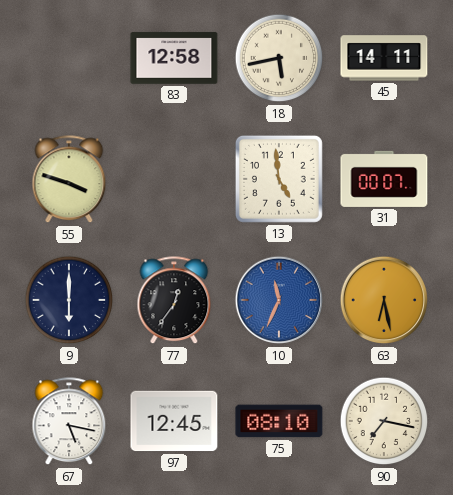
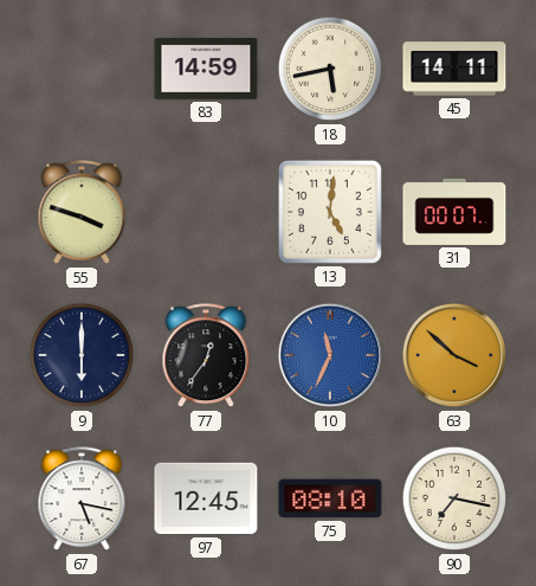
83: 12:58 -> 14:59
13: 4:59 -> 5:01
63: 6:28 -> 3:52
